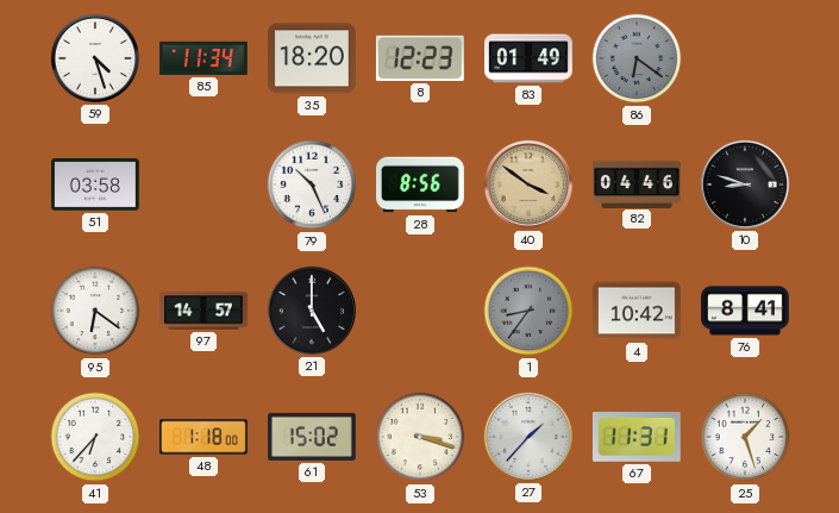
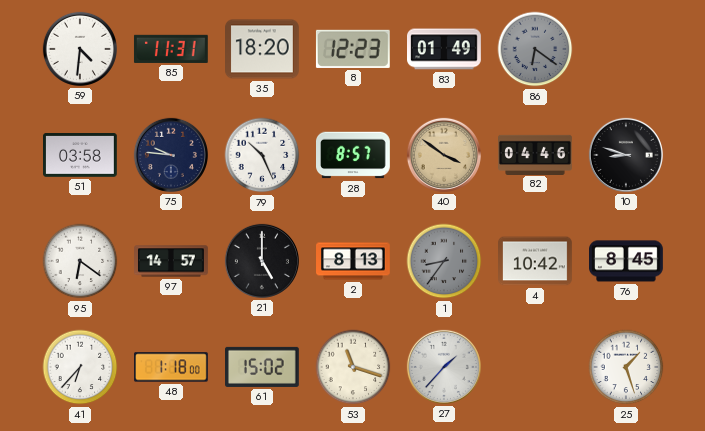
59: 4:27 -> 4:31
85: 11:34 -> 11:31
75: none -> 9:46
28: 8:56 -> 8:57
2: none -> 8:13
76: 8:41 -> 8:45
53: 3:18 -> 11:18
67: 11:31 -> none
